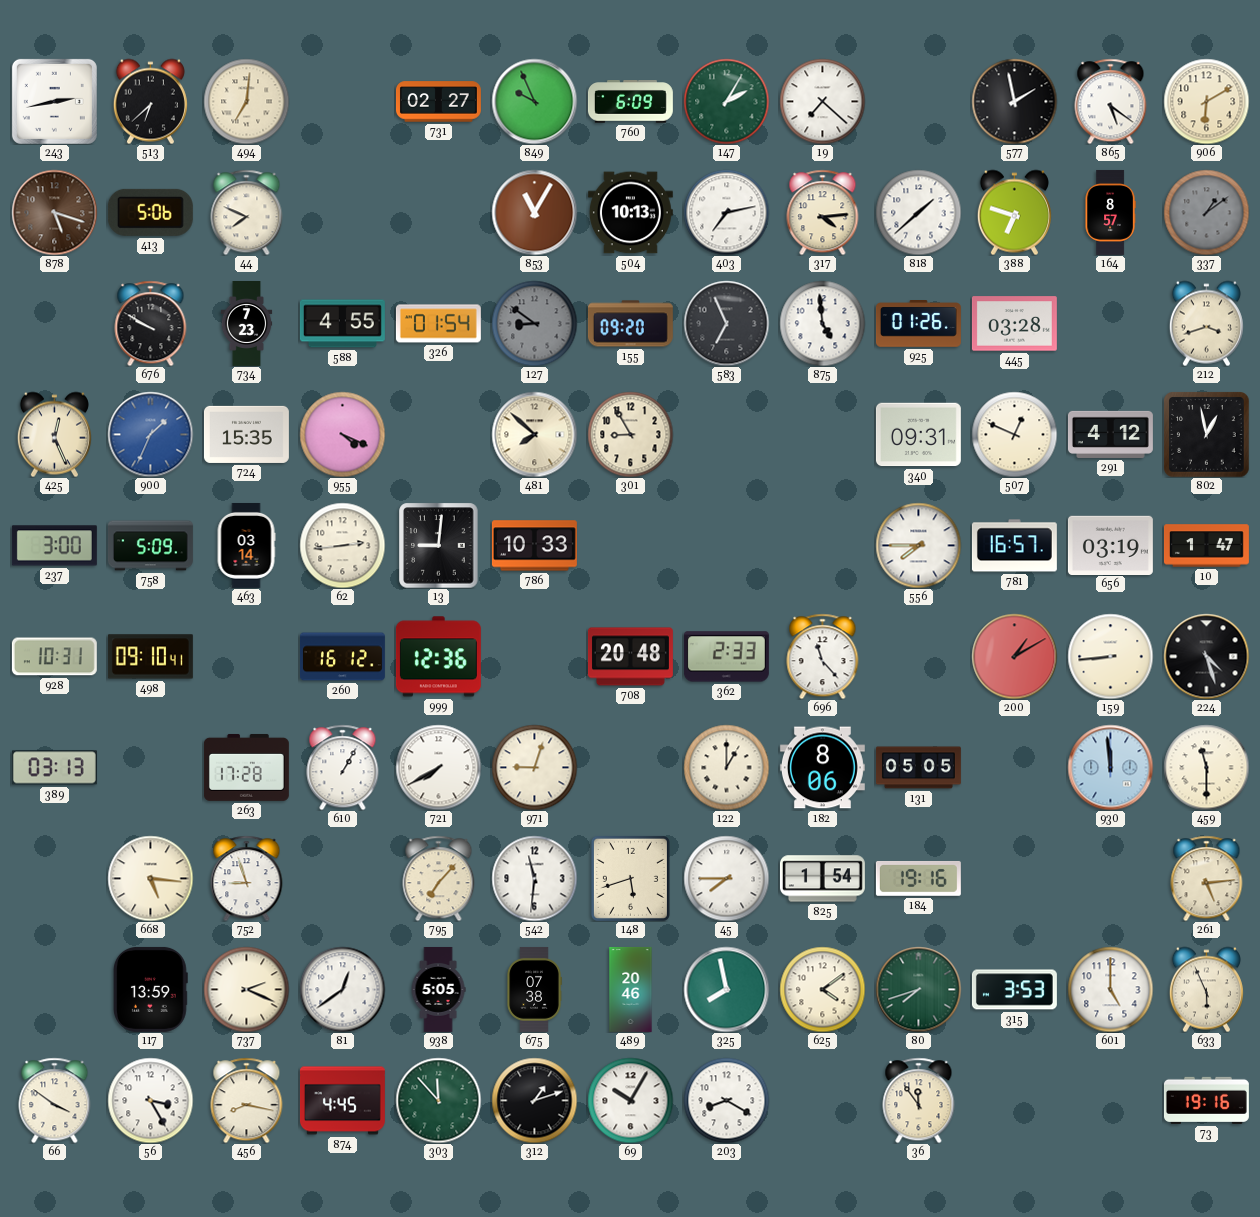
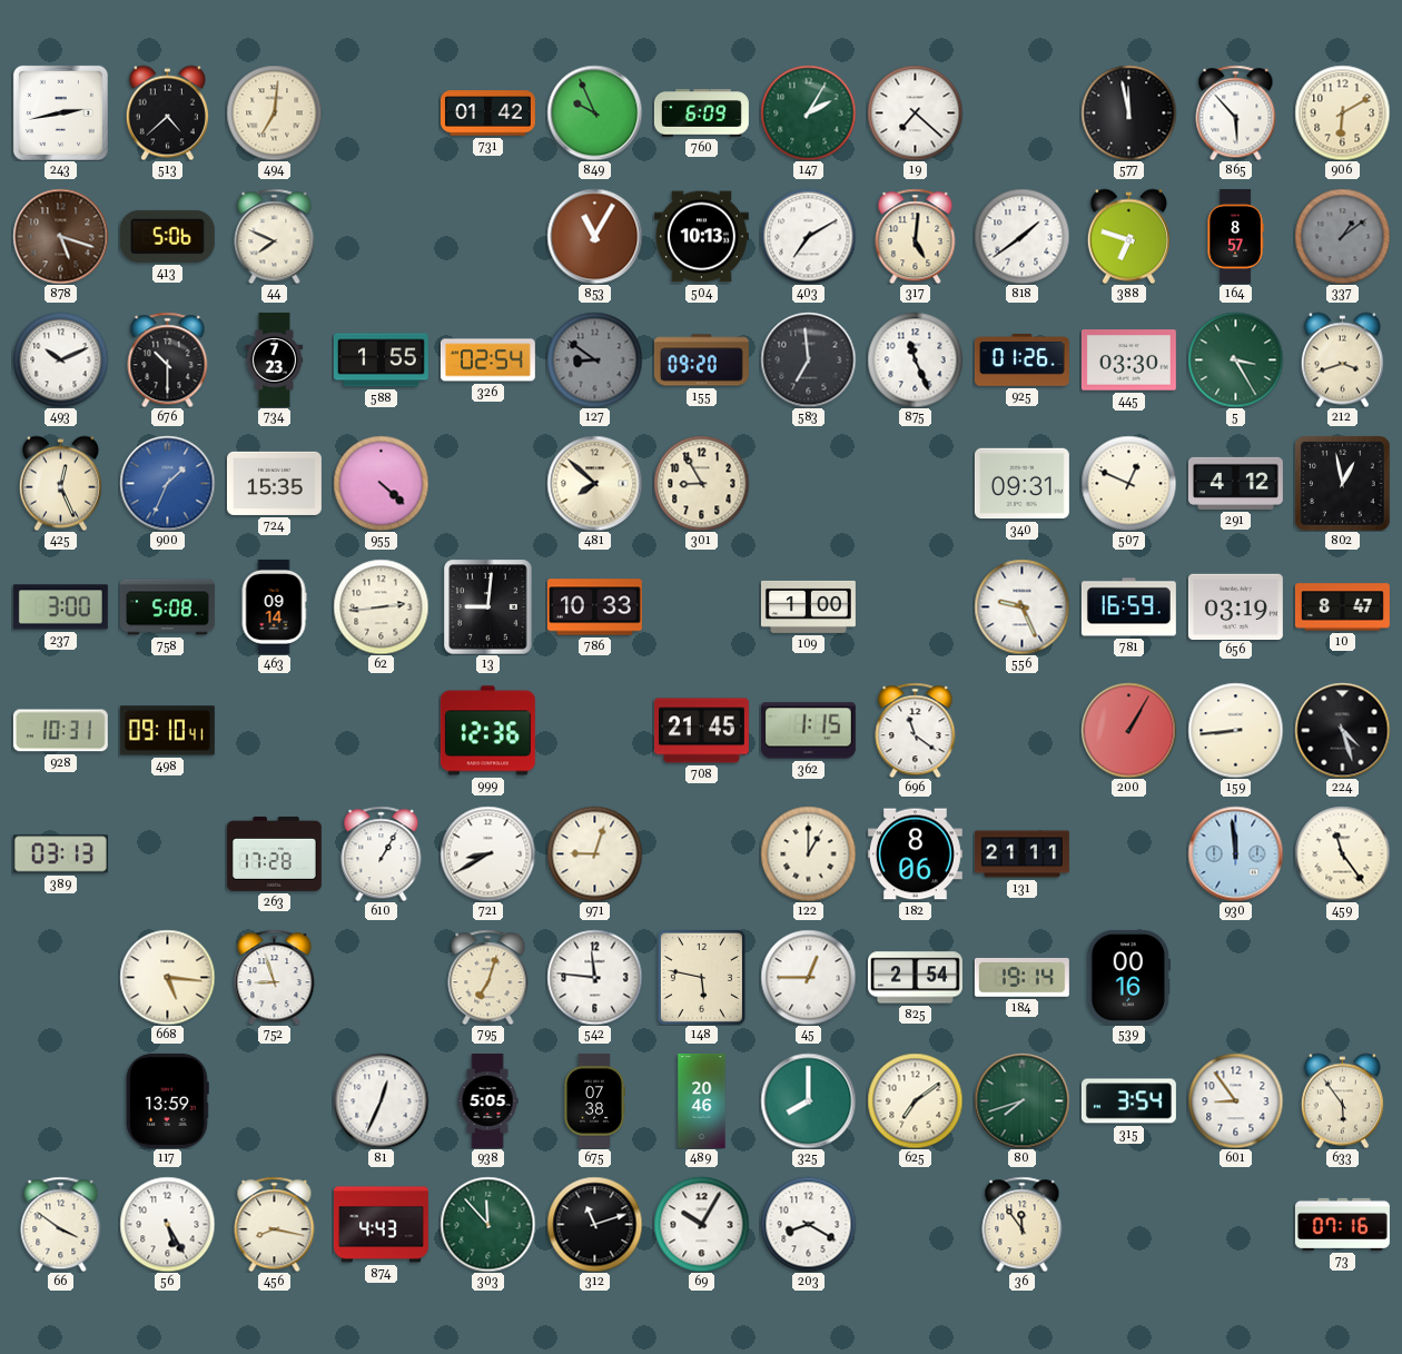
513: 6:38 -> 4:38
731: 02:27 -> 01:42
577: 1:58 -> 11:58
865: 5:21 -> 5:53
403: 7:13 -> 7:10
317: 4:14 -> 5:01
818: 1:38 -> 1:39
493: none -> 10:11
676: 9:50 -> 10:30
588: 4:55 -> 1:55
326: 01:54 -> 02:54
583: 6:56 -> 6:59
875: 4:59 -> 11:26
445: 03:28 -> 03:30
5: none -> 3:25
955: 4:19 -> 4:22
758: 5:09 -> 5:08
463: 03:14 -> 09:14
109: none -> 1:00
556: 7:45 -> 9:26
781: 16:57 -> 16:59
10: 1:47 -> 8:47
260: 16:12 -> none
708: 20:48 -> 21:45
362: 2:33 -> 1:15
696: 11:23 -> 11:21
200: 1:10 -> 1:05
721: 7:40 -> 8:40
131: 05:05 -> 21:11
459: 11:30 -> 11:24
795: 7:07 -> 7:03
542: 11:31 -> 11:46
148: 5:42 -> 5:47
45: 7:45 -> 12:45
825: 1:54 -> 2:54
184: 19:16 -> 19:14
539: none -> 00:16
261: 5:14 -> none
737: 2:19 -> none
81: 12:39 -> 12:34
325: 7:58 -> 8:00
625: 4:09 -> 7:09
315: 3:53 -> 3:54
601: 5:00 -> 8:54
633: 5:56 -> 5:54
56: 3:25 -> 5:25
874: 4:45 -> 4:43
312: 1:12 -> 11:12
73: 19:16 -> 07:16
